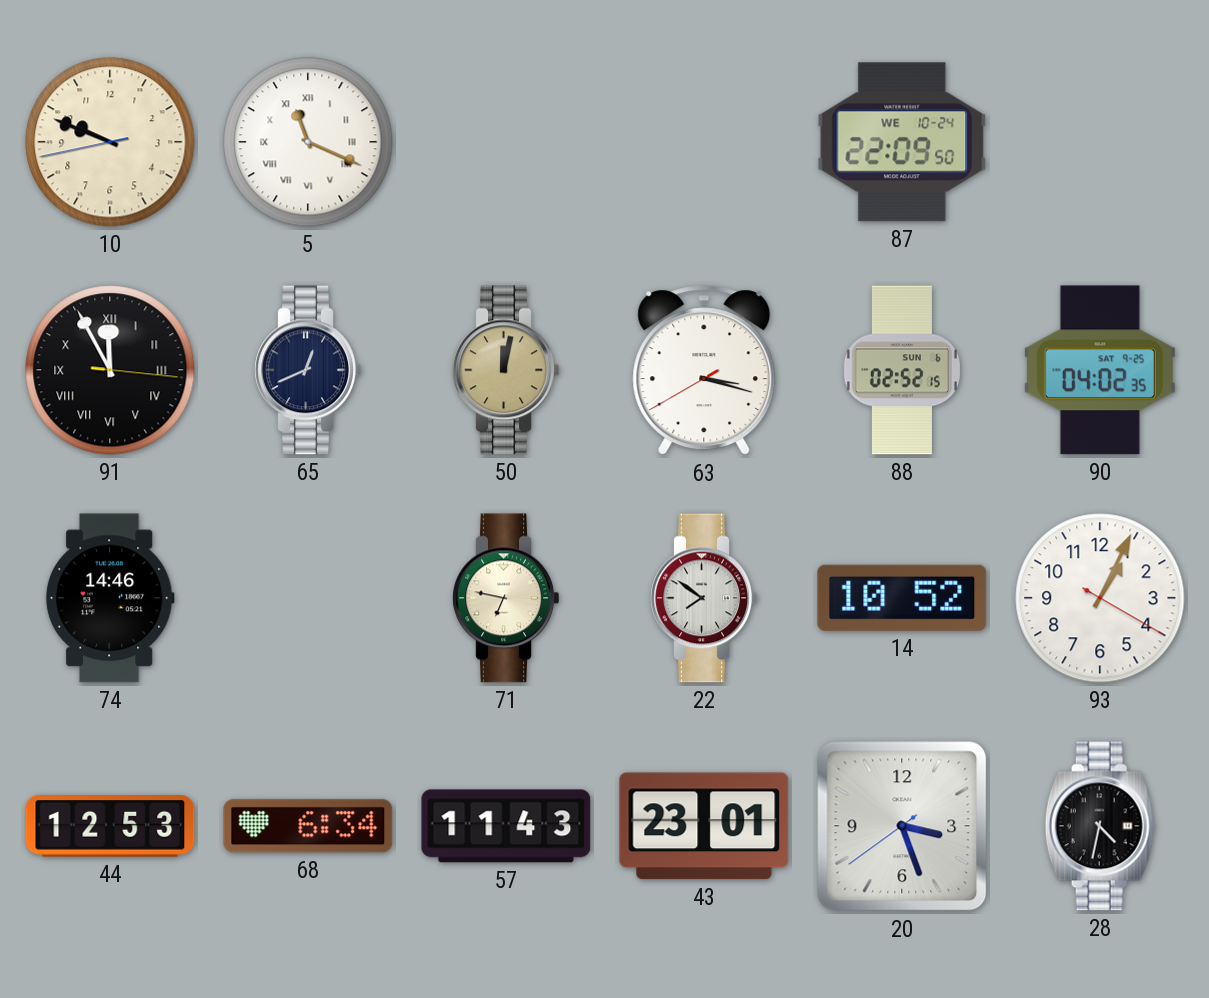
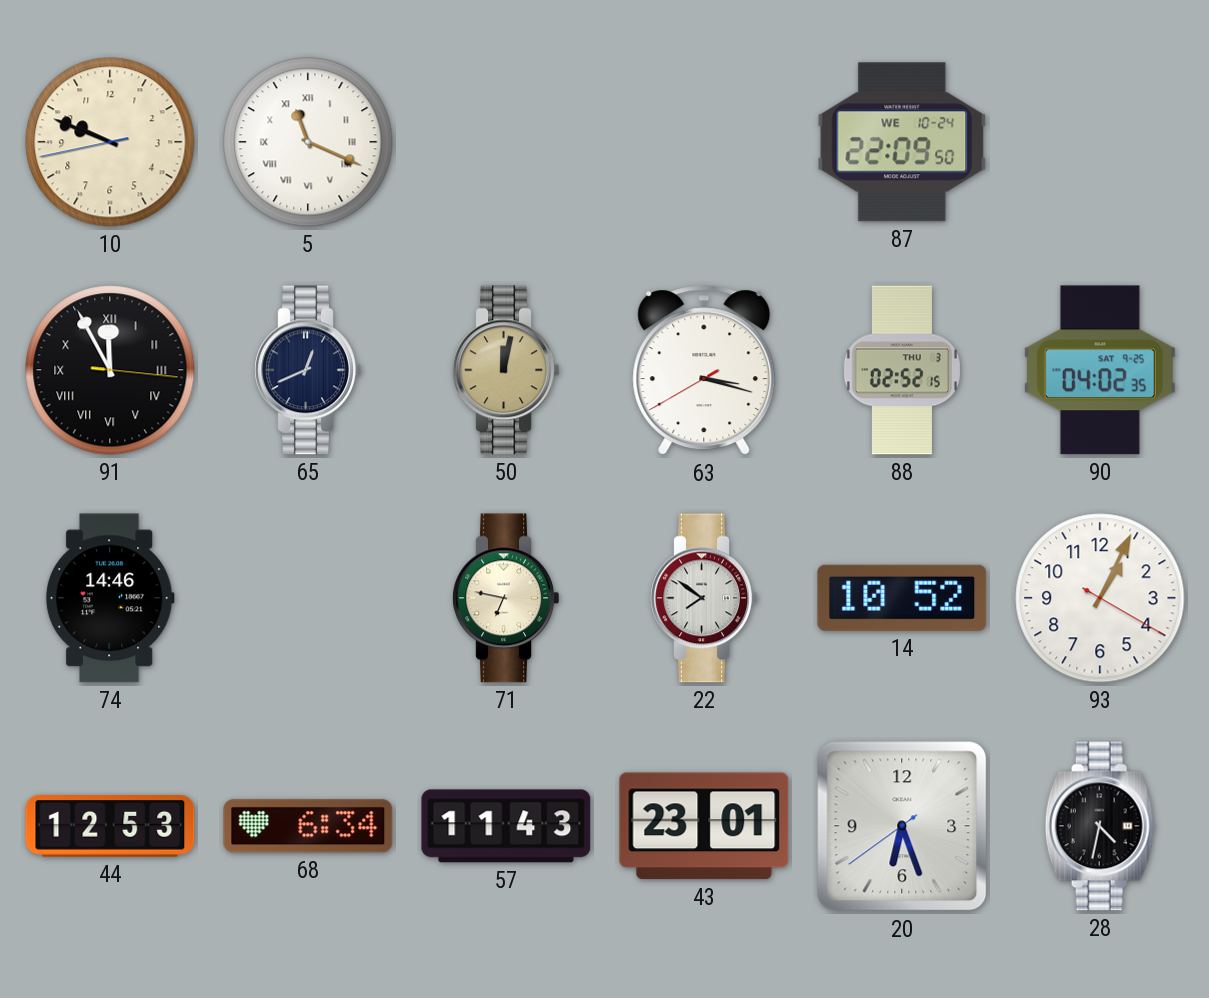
88 date: SUN 6 -> THU 3
20: 3:26 -> 6:26
